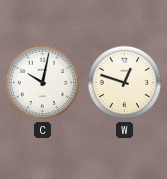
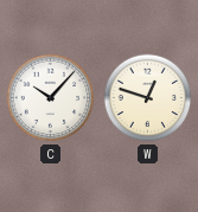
C: 10:02 -> 10:07
